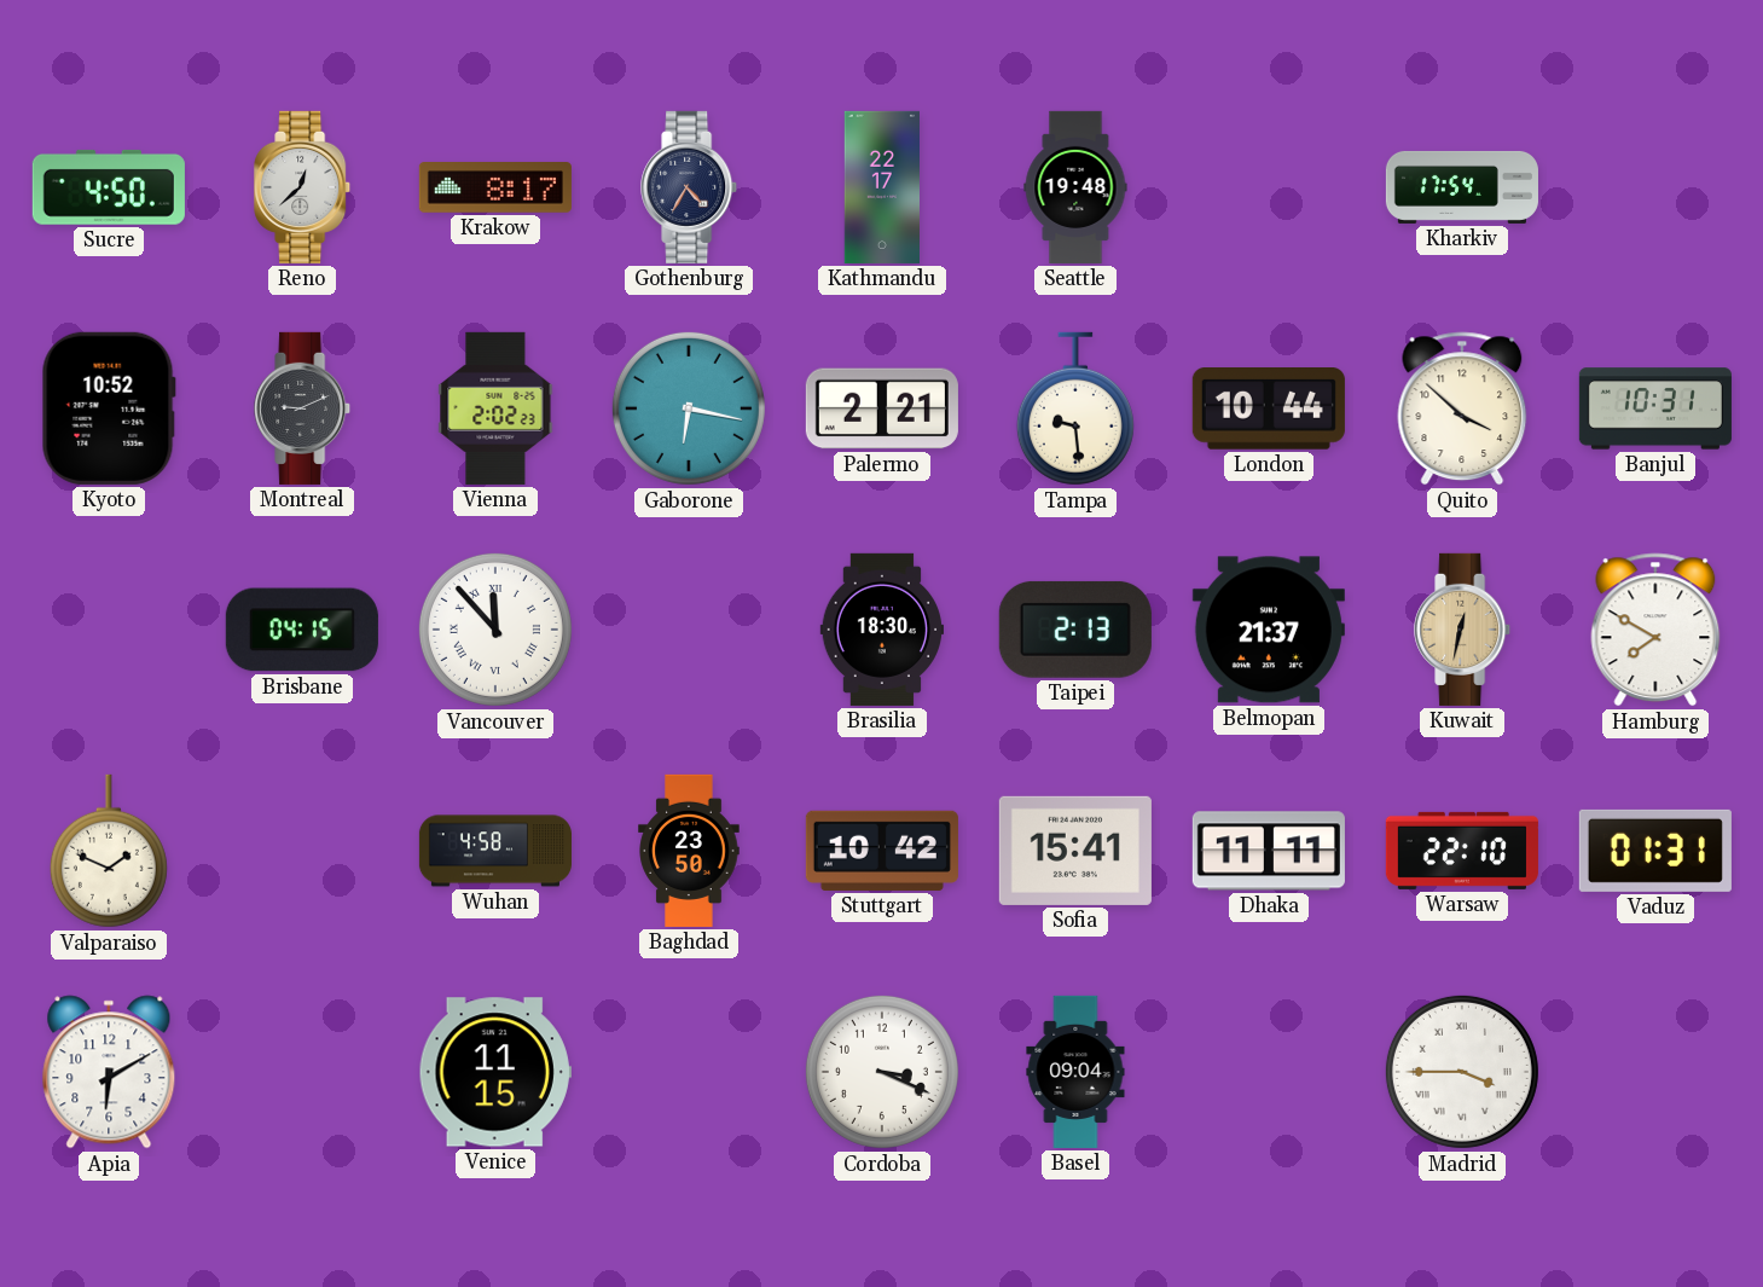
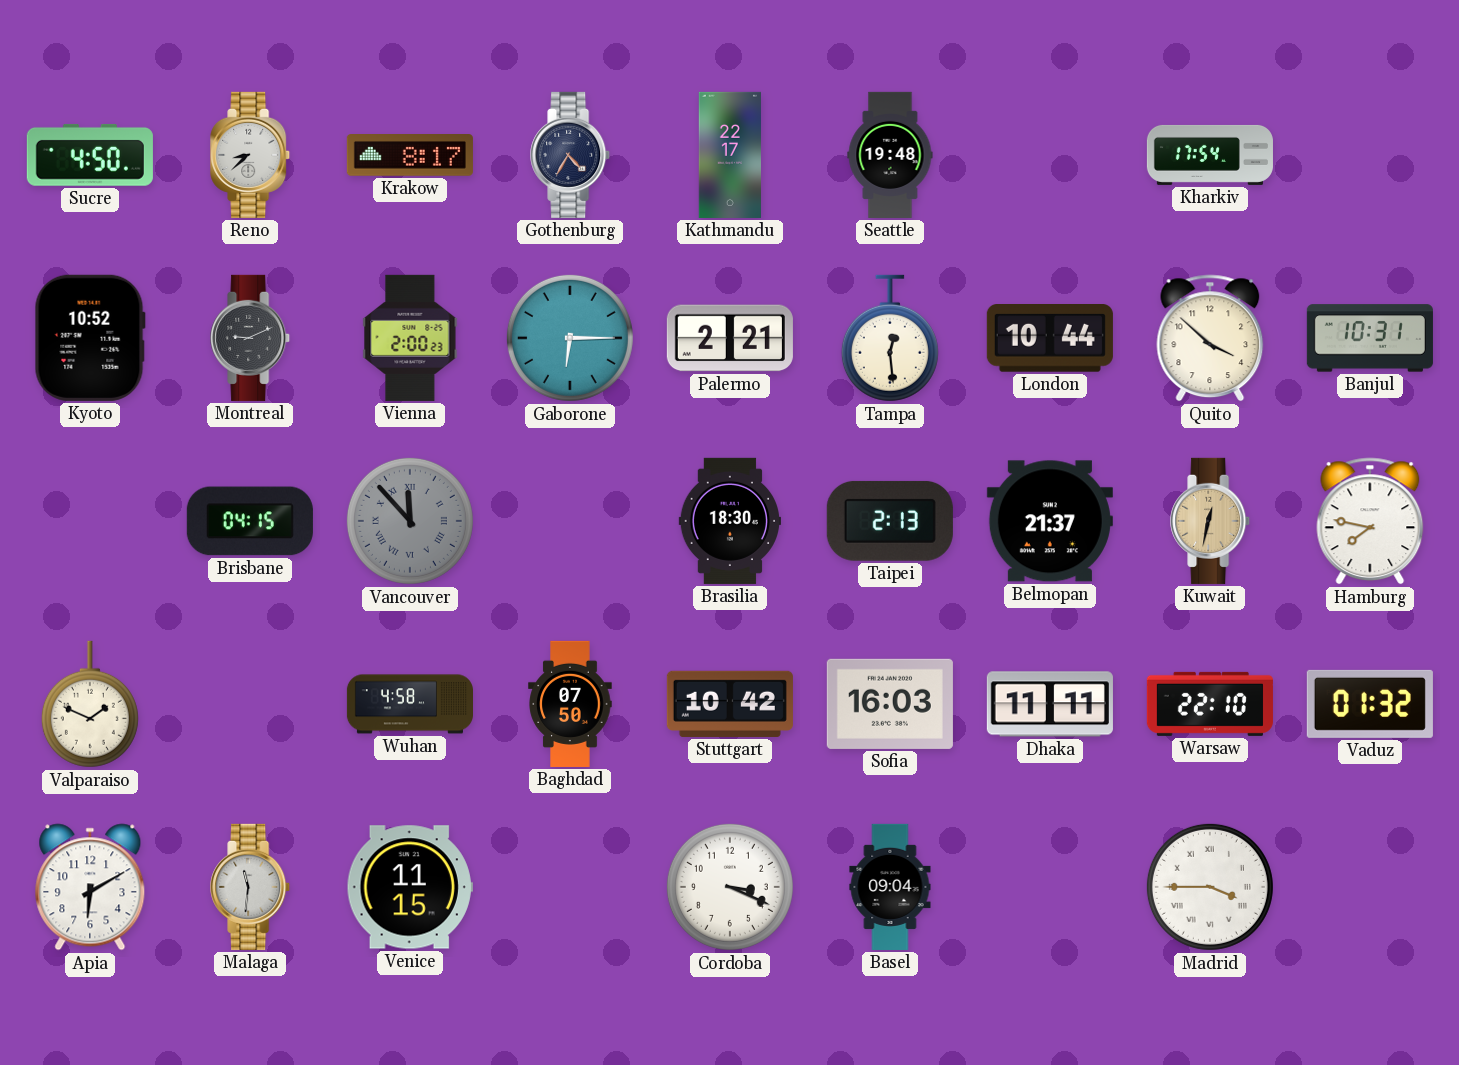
Reno: 12:38 -> 8:38
Vienna: 2:02 -> 2:00
Gaborone: 6:17 -> 6:15
Tampa: 9:29 -> 12:29
Vancouver dial: white -> grey
Hamburg: 7:50 -> 7:47
Baghdad: 23:50 -> 07:50
Sofia: 15:41 -> 16:03
Vaduz: 01:31 -> 01:32
Malaga: none -> 11:31
